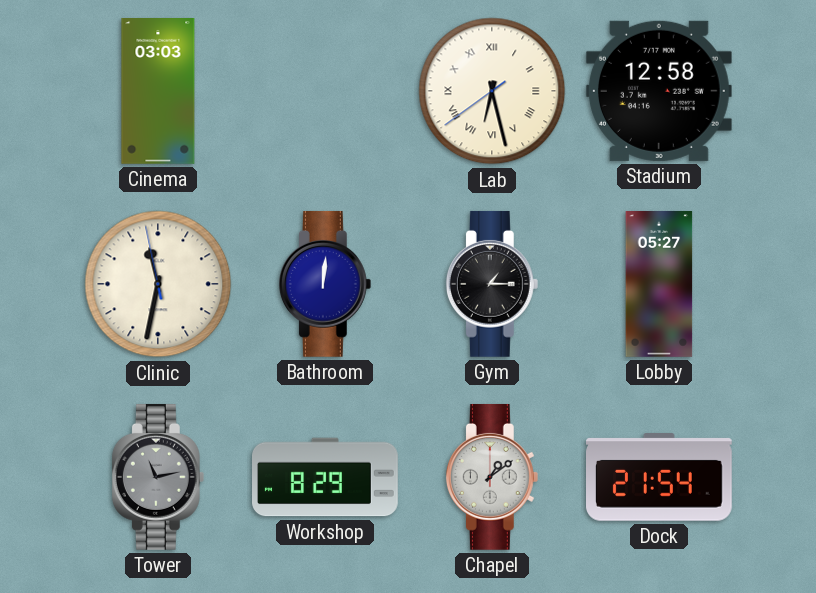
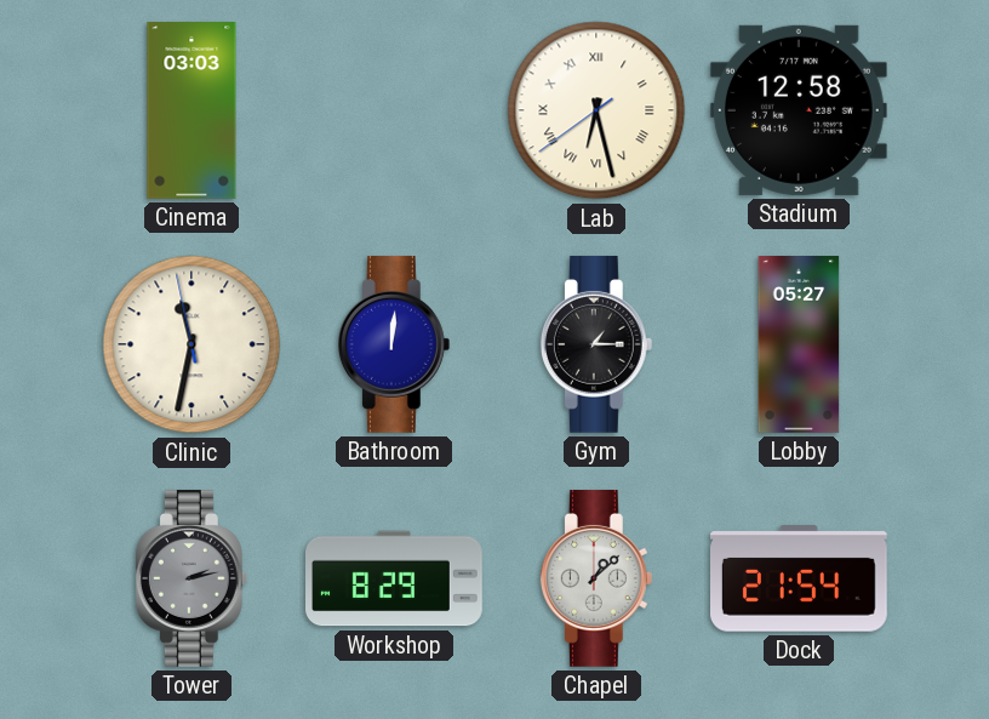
Tower: 11:13 -> 2:13
Chapel: 1:09 -> 1:08
